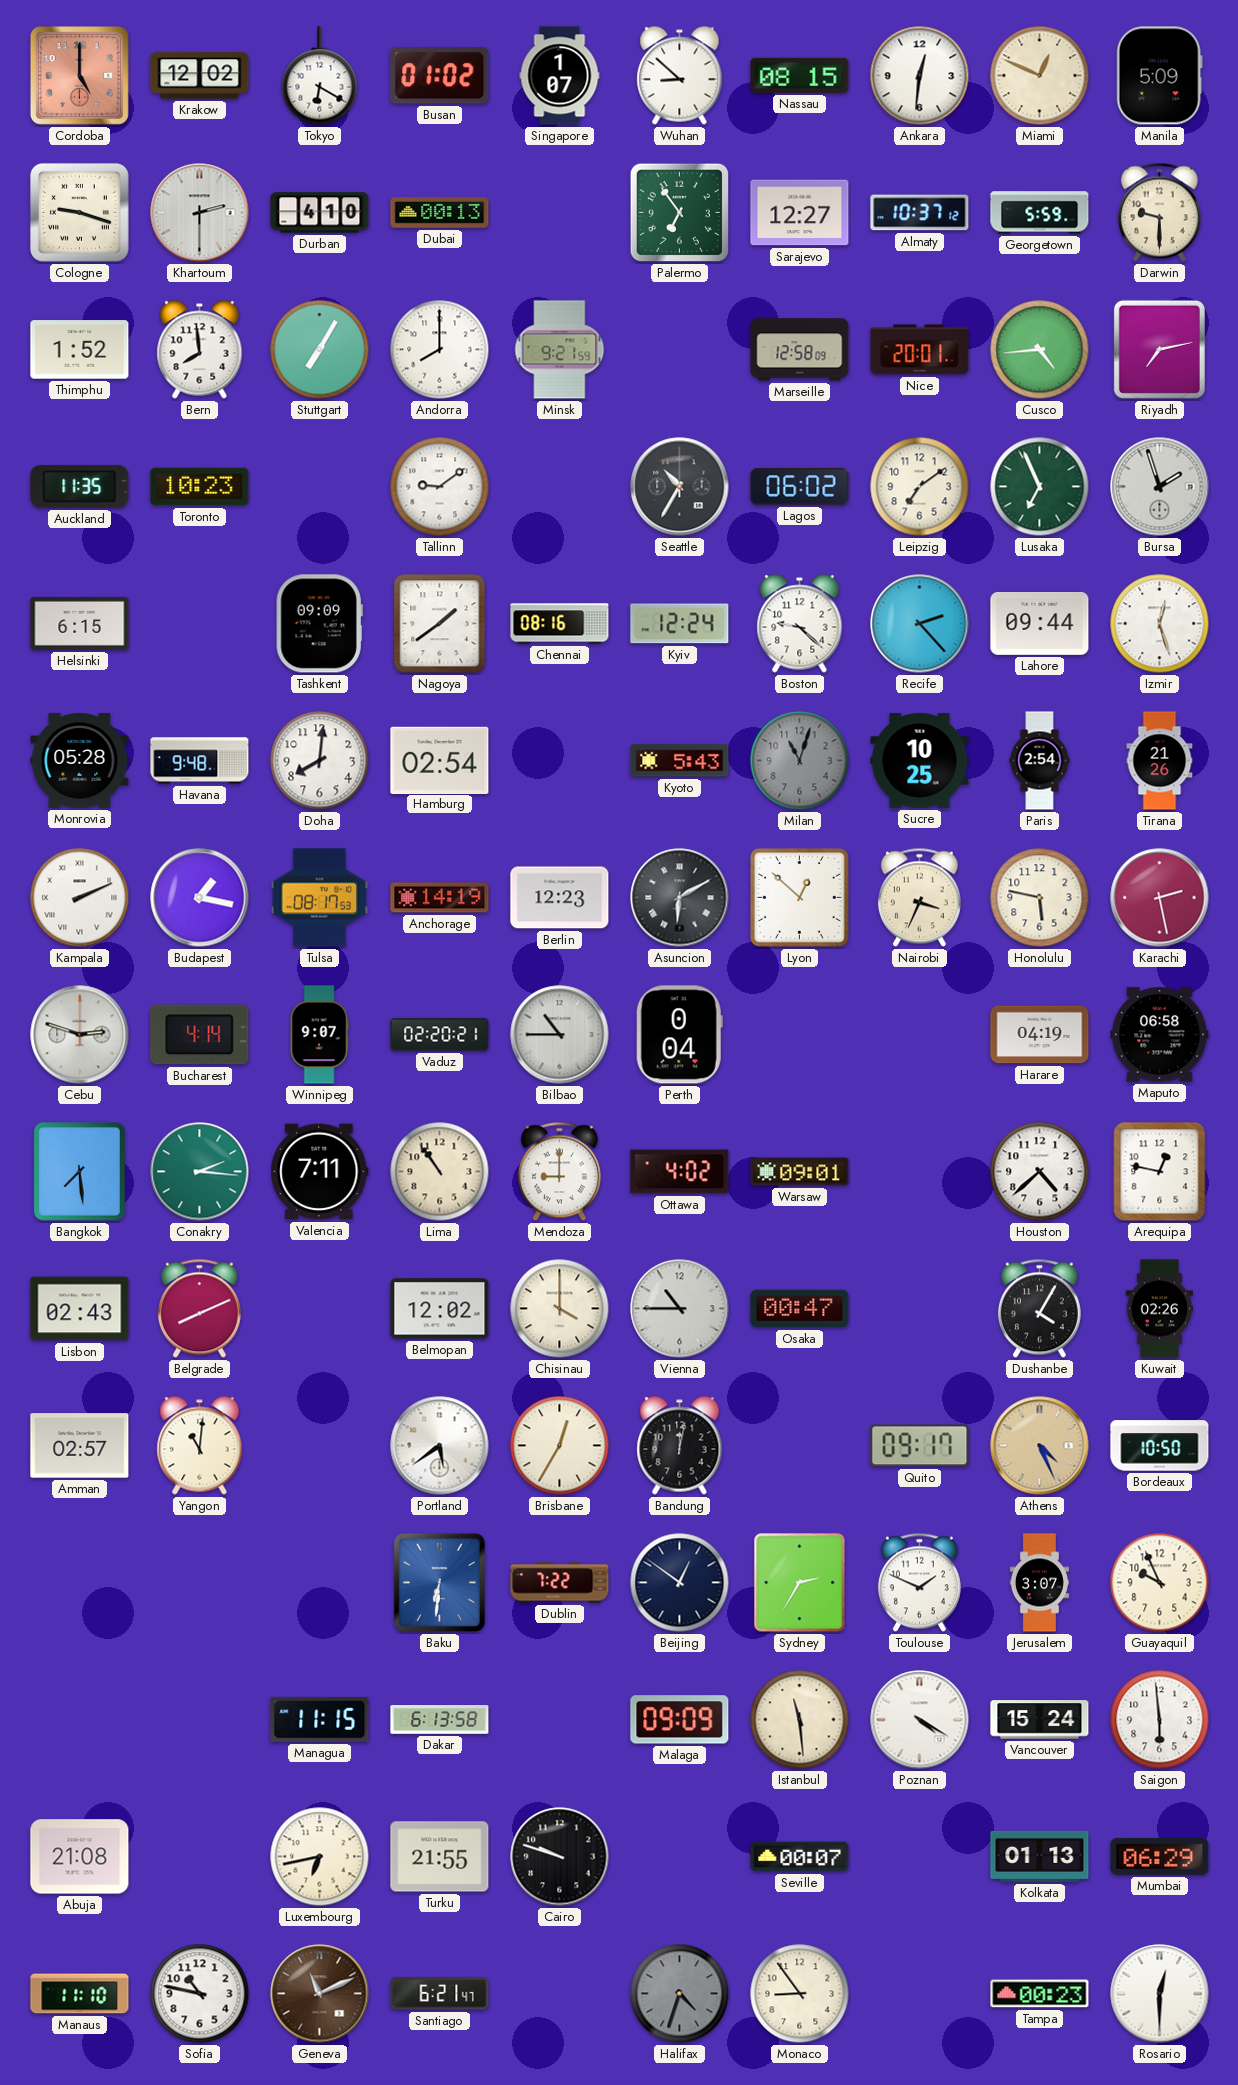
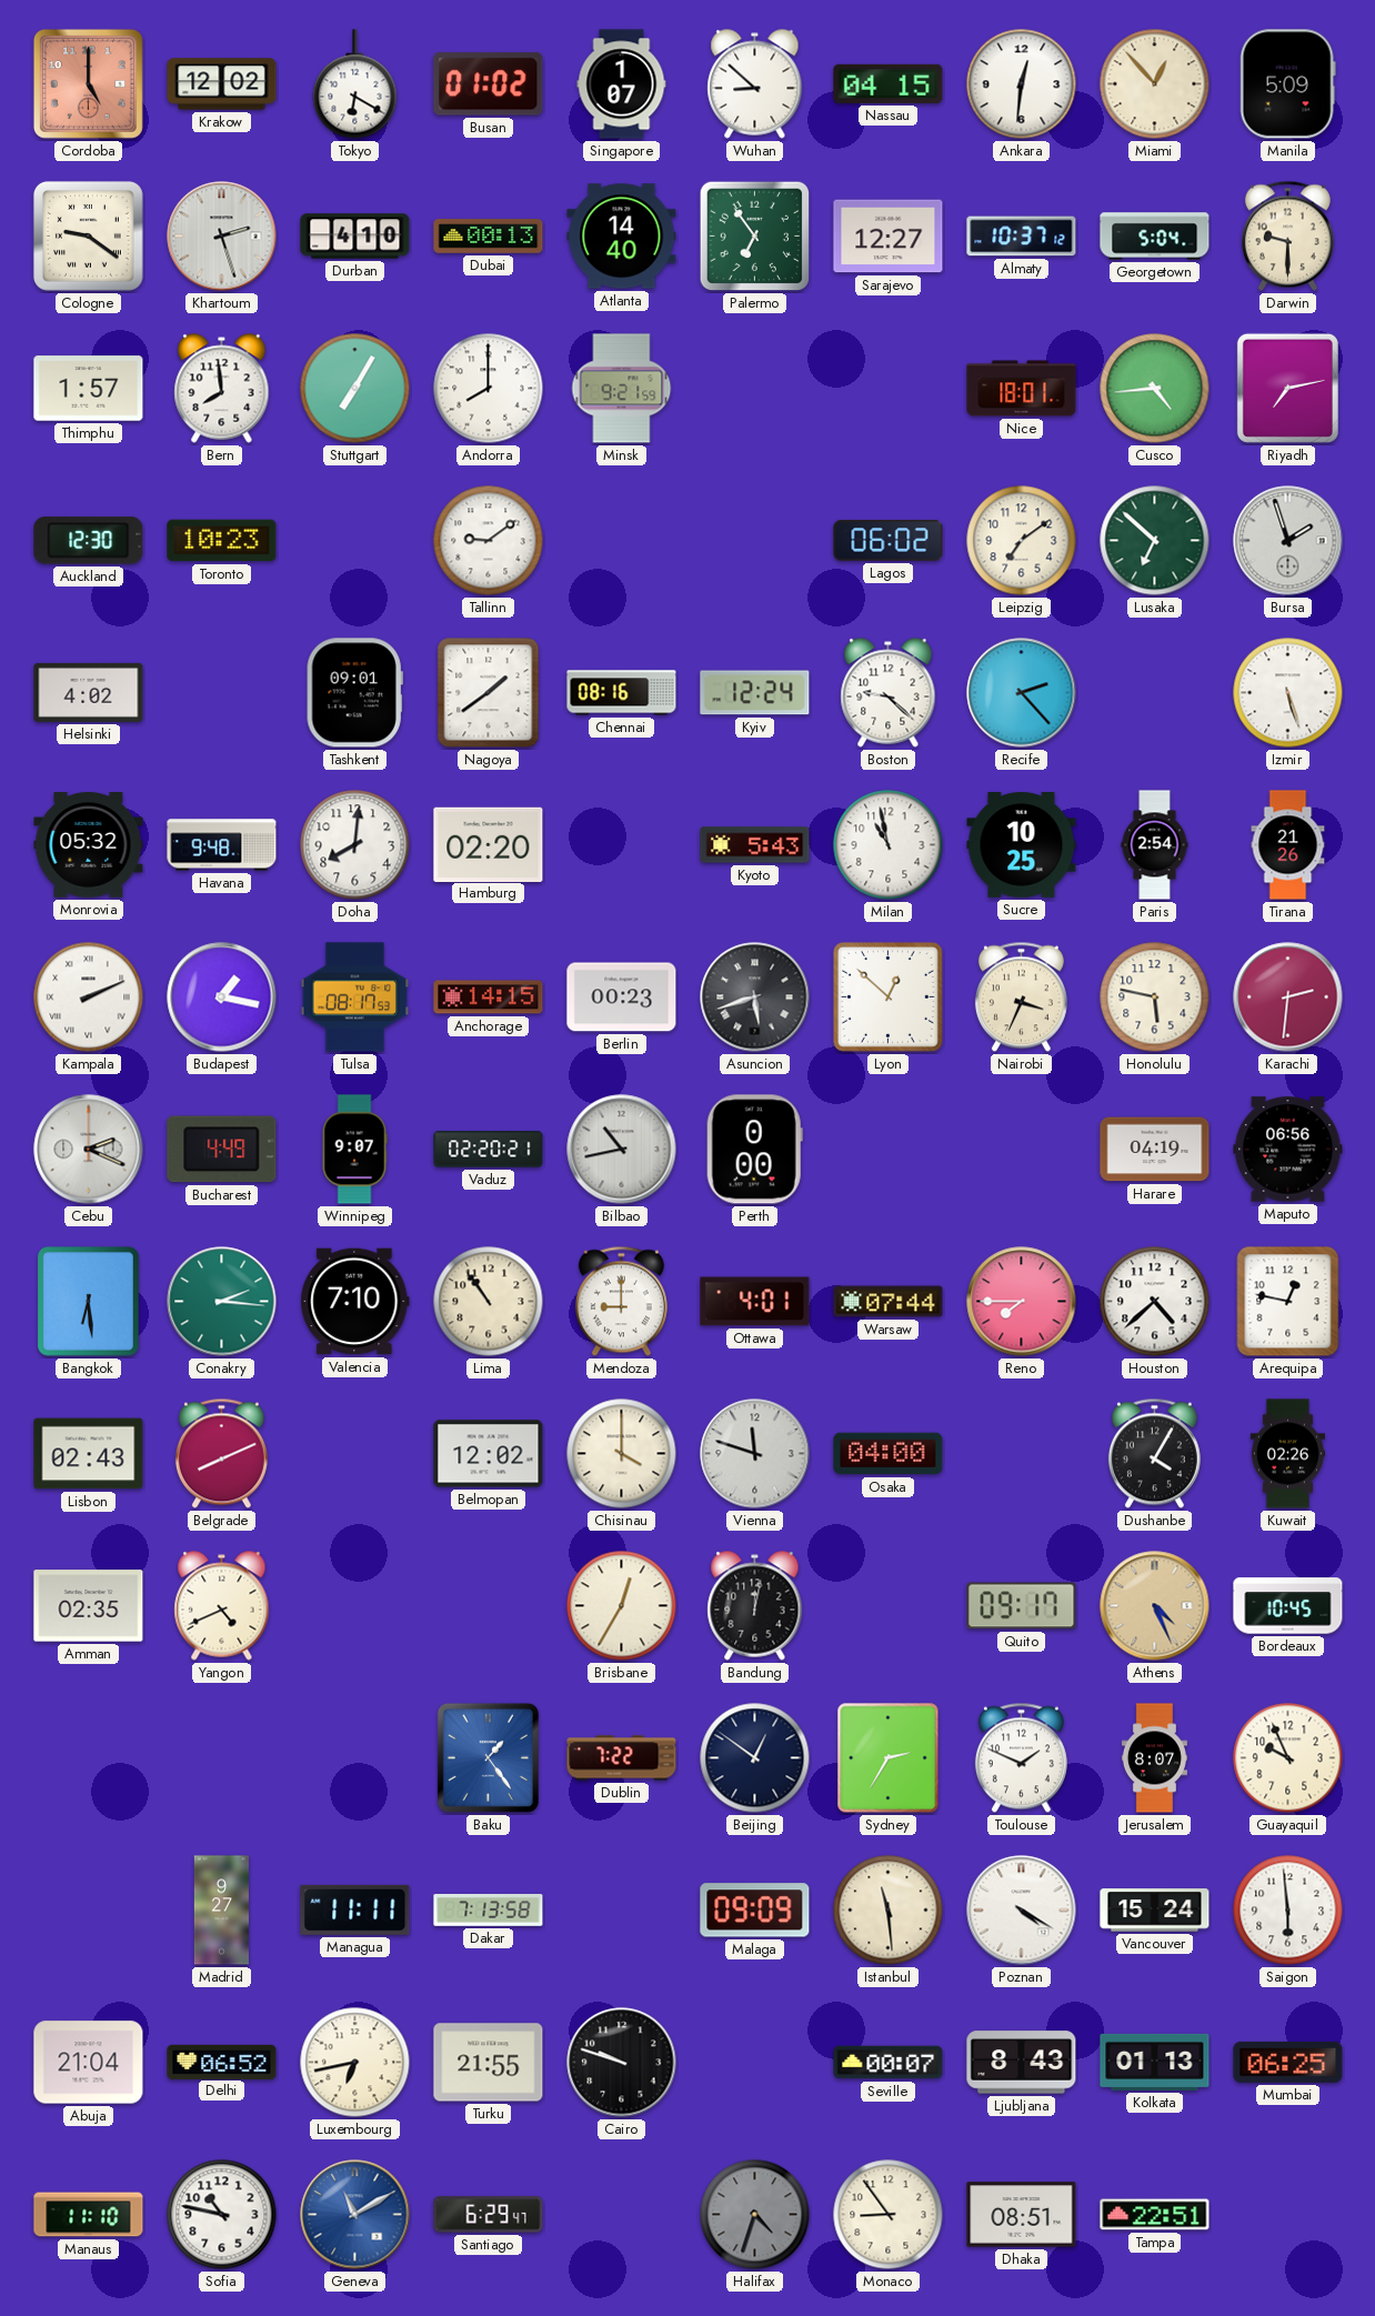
Nassau: 08:15 -> 04:15
Miami: 12:49 -> 12:53
Cologne: 9:18 -> 9:21
Khartoum: 2:30 -> 2:27
Atlanta: none -> 14:40
Georgetown: 5:59 -> 5:04
Thimphu: 1:52 -> 1:57
Marseille: 12:58 -> none
Nice: 20:01 -> 18:01
Auckland: 11:35 -> 12:30
Seattle: 10:35 -> none
Lusaka: 6:56 -> 6:52
Helsinki: 6:15 -> 4:02
Tashkent: 09:09 -> 09:01
Lahore: 09:44 -> none
Izmir: 12:27 -> 5:27
Monrovia: 05:28 -> 05:32
Hamburg: 02:54 -> 02:20
Milan: 11:03 -> 10:58
Milan dial: grey -> white
Anchorage: 14:19 -> 14:15
Berlin: 12:23 -> 00:23
Asuncion: 6:10 -> 5:42
Karachi: 2:28 -> 2:31
Cebu: 2:48 -> 2:19
Bucharest: 4:14 -> 4:49
Bilbao: 10:45 -> 10:43
Perth: 0:04 -> 0:00
Maputo: 06:58 -> 06:56
Bangkok: 7:29 -> 6:29
Valencia: 7:11 -> 7:10
Ottawa: 4:02 -> 4:01
Warsaw: 09:01 -> 07:44
Reno: none -> 7:45
Vienna: 10:45 -> 11:48
Osaka: 00:47 -> 04:00
Amman: 02:57 -> 02:35
Yangon: 11:01 -> 4:41
Portland: 5:39 -> none
Bordeaux: 10:50 -> 10:45
Baku: 6:31 -> 1:24
Jerusalem: 3:07 -> 8:07
Madrid: none -> 9:27
Managua: 11:15 -> 11:11
Dakar: 6:13 -> 7:13
Abuja: 21:08 -> 21:04
Delhi: none -> 06:52
Ljubljana: none -> 8:43
Mumbai: 06:29 -> 06:25
Geneva: 11:11 -> 11:10
Geneva dial: brown -> blue
Santiago: 6:21 -> 6:29
Dhaka: none -> 08:51
Tampa: 00:23 -> 22:51
Rosario: 12:30 -> none
